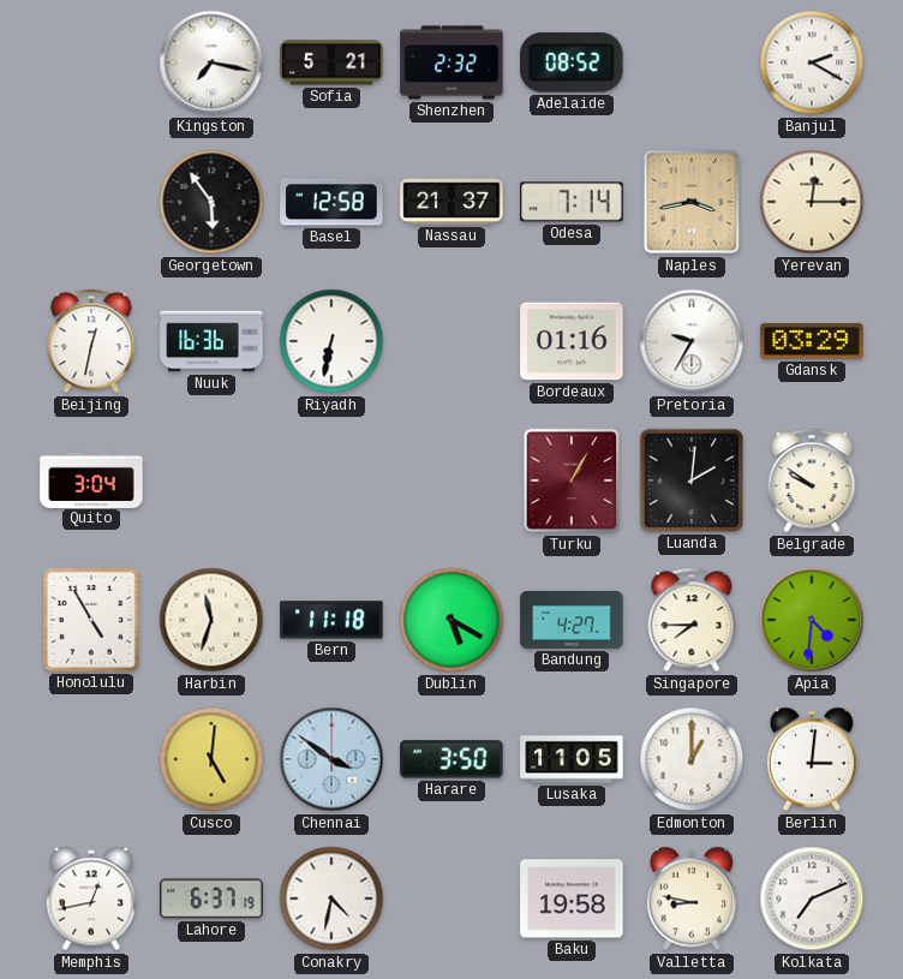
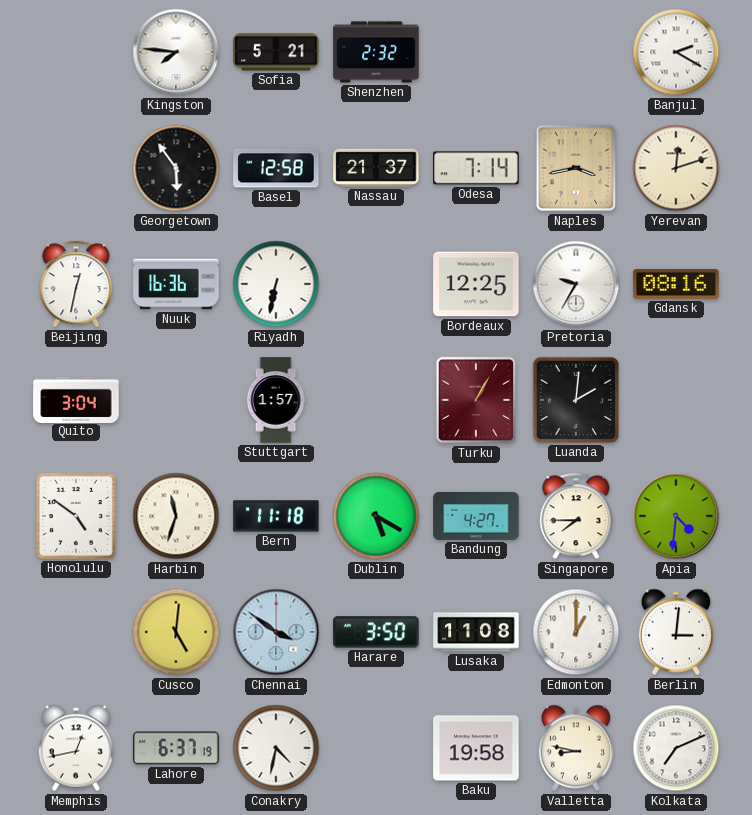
Kingston: 7:17 -> 7:46
Adelaide: 08:52 -> none
Yerevan: 12:15 -> 12:12
Bordeaux: 01:16 -> 12:25
Gdansk: 03:29 -> 08:16
Stuttgart: none -> 1:57
Belgrade: 9:51 -> none
Honolulu: 4:55 -> 4:51
Lusaka: 11:05 -> 11:08
